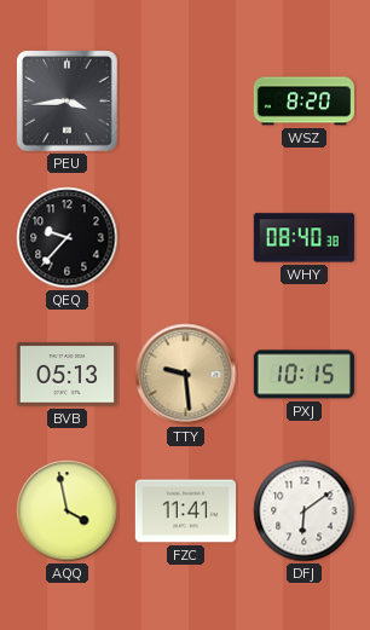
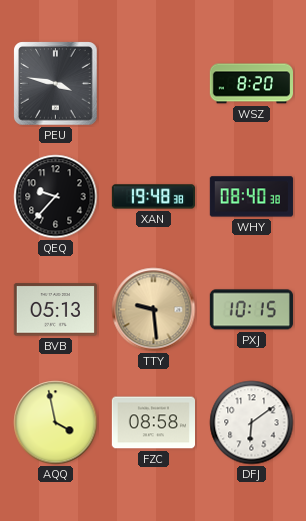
PEU: 3:44 -> 3:47
XAN: none -> 19:48
FZC: 11:41 -> 08:58
